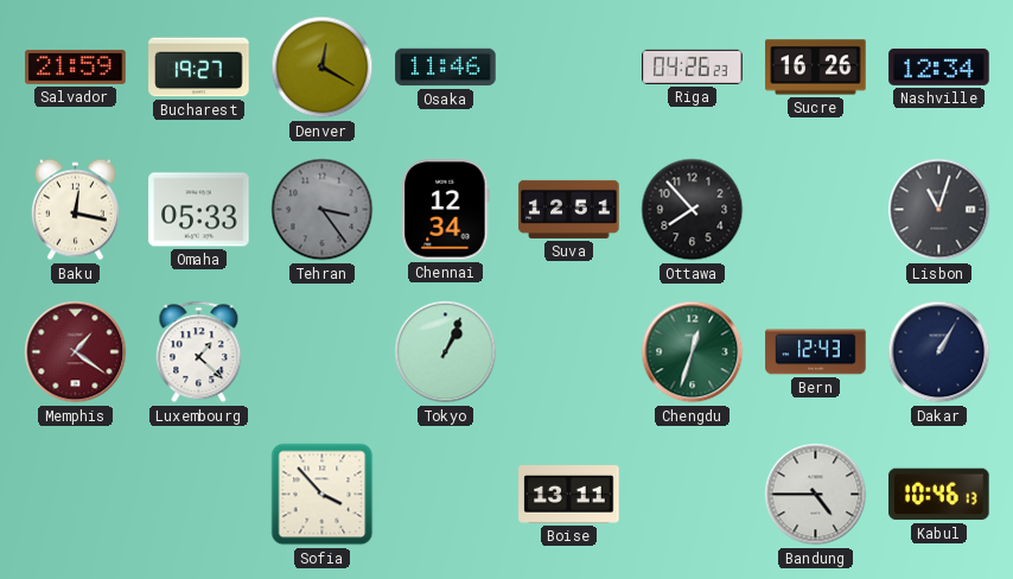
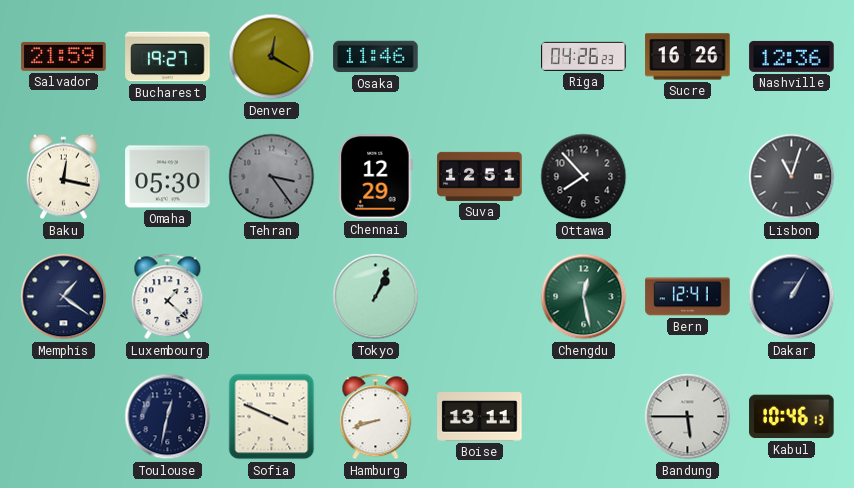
Nashville: 12:34 -> 12:36
Omaha: 05:33 -> 05:30
Chennai: 12:34 -> 12:29
Memphis dial: burgundy -> navy
Chengdu: 12:33 -> 12:28
Bern: 12:43 -> 12:41
Toulouse: none -> 12:32
Sofia: 3:53 -> 3:49
Hamburg: none -> 8:42
Bandung: 4:45 -> 5:45
